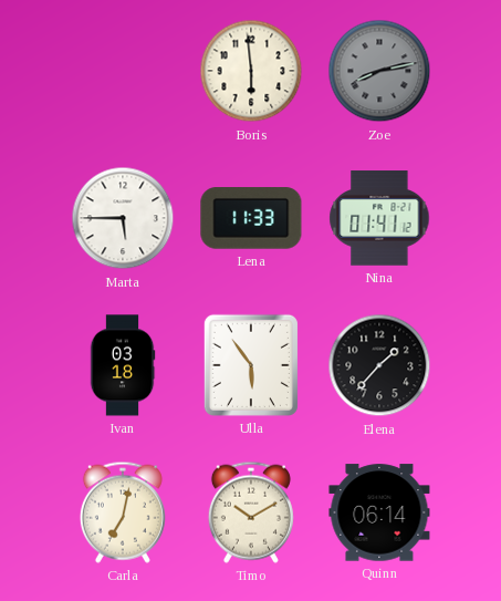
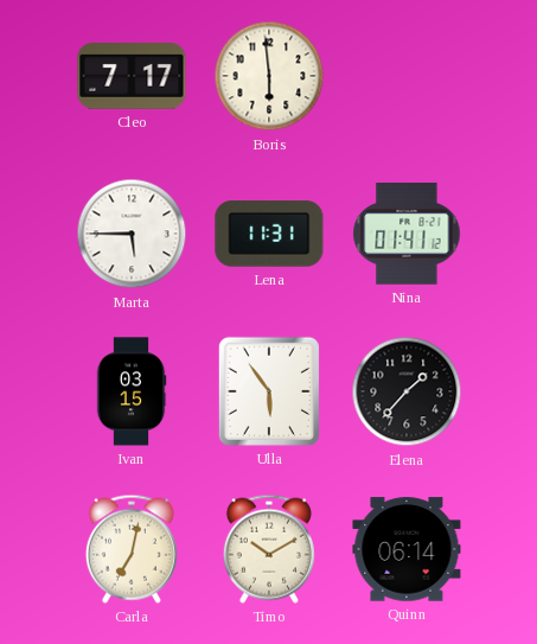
Cleo: none -> 7:17
Zoe: 8:13 -> none
Lena: 11:33 -> 11:31
Ivan: 03:18 -> 03:15
